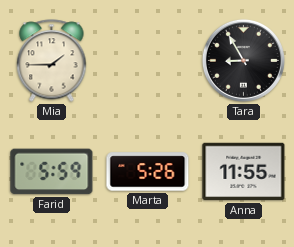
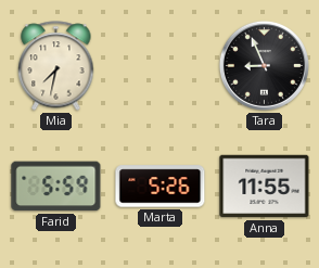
Mia: 1:45 -> 7:32
Tara: 8:55 -> 8:56
